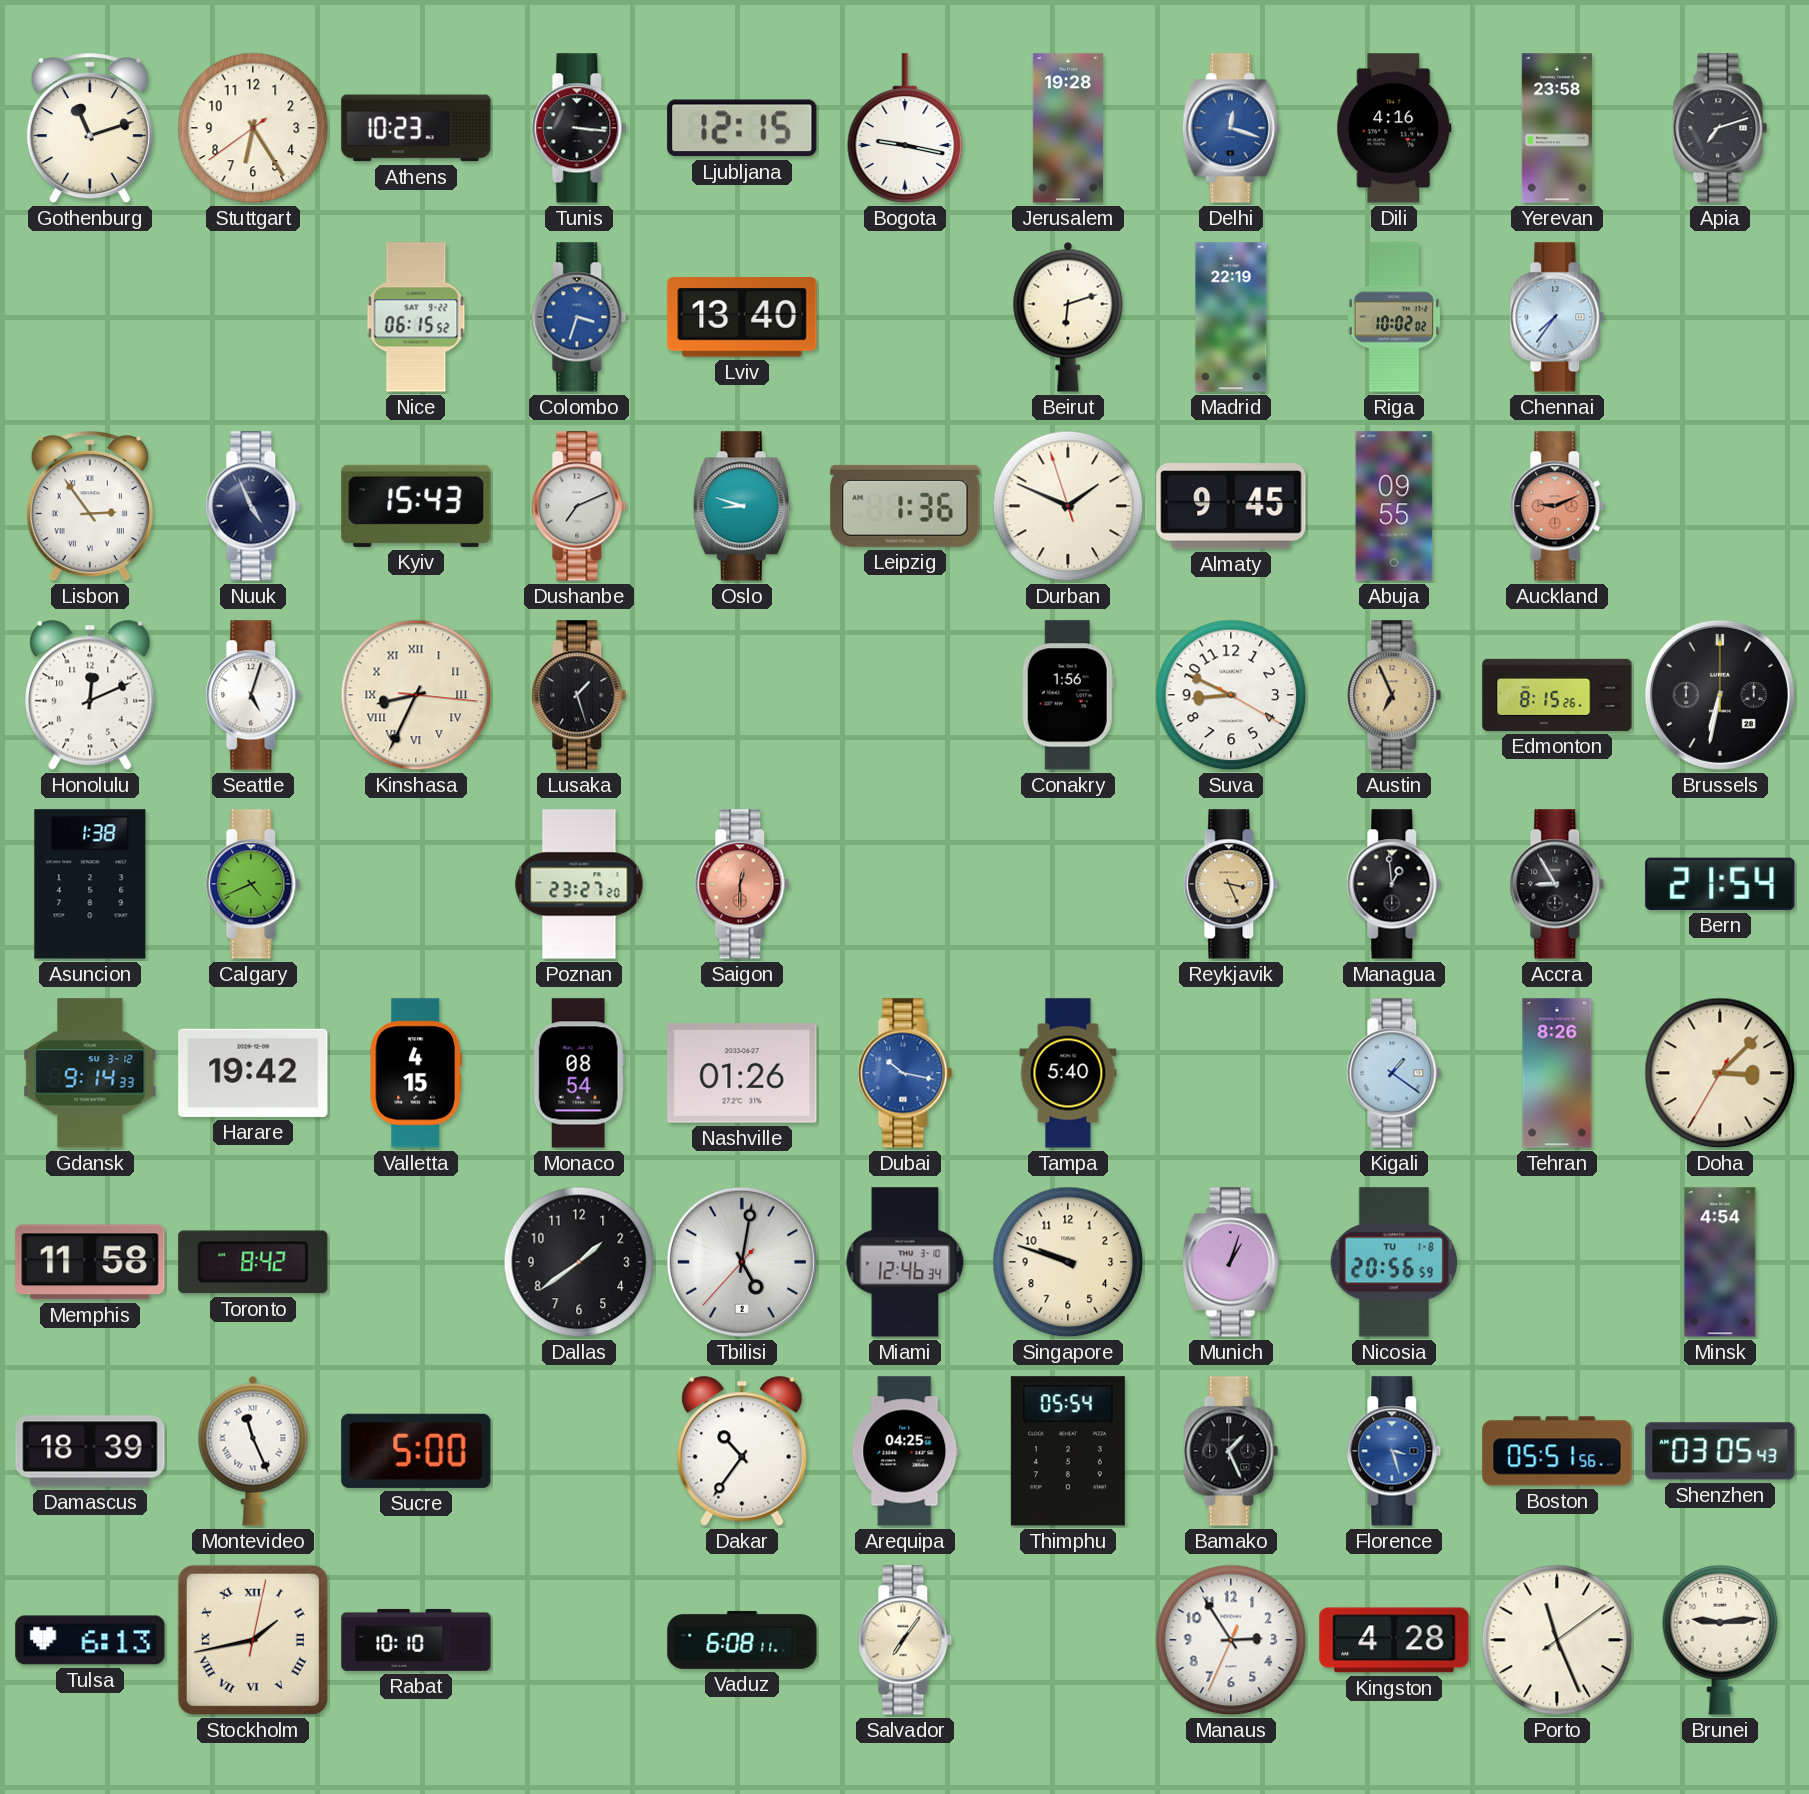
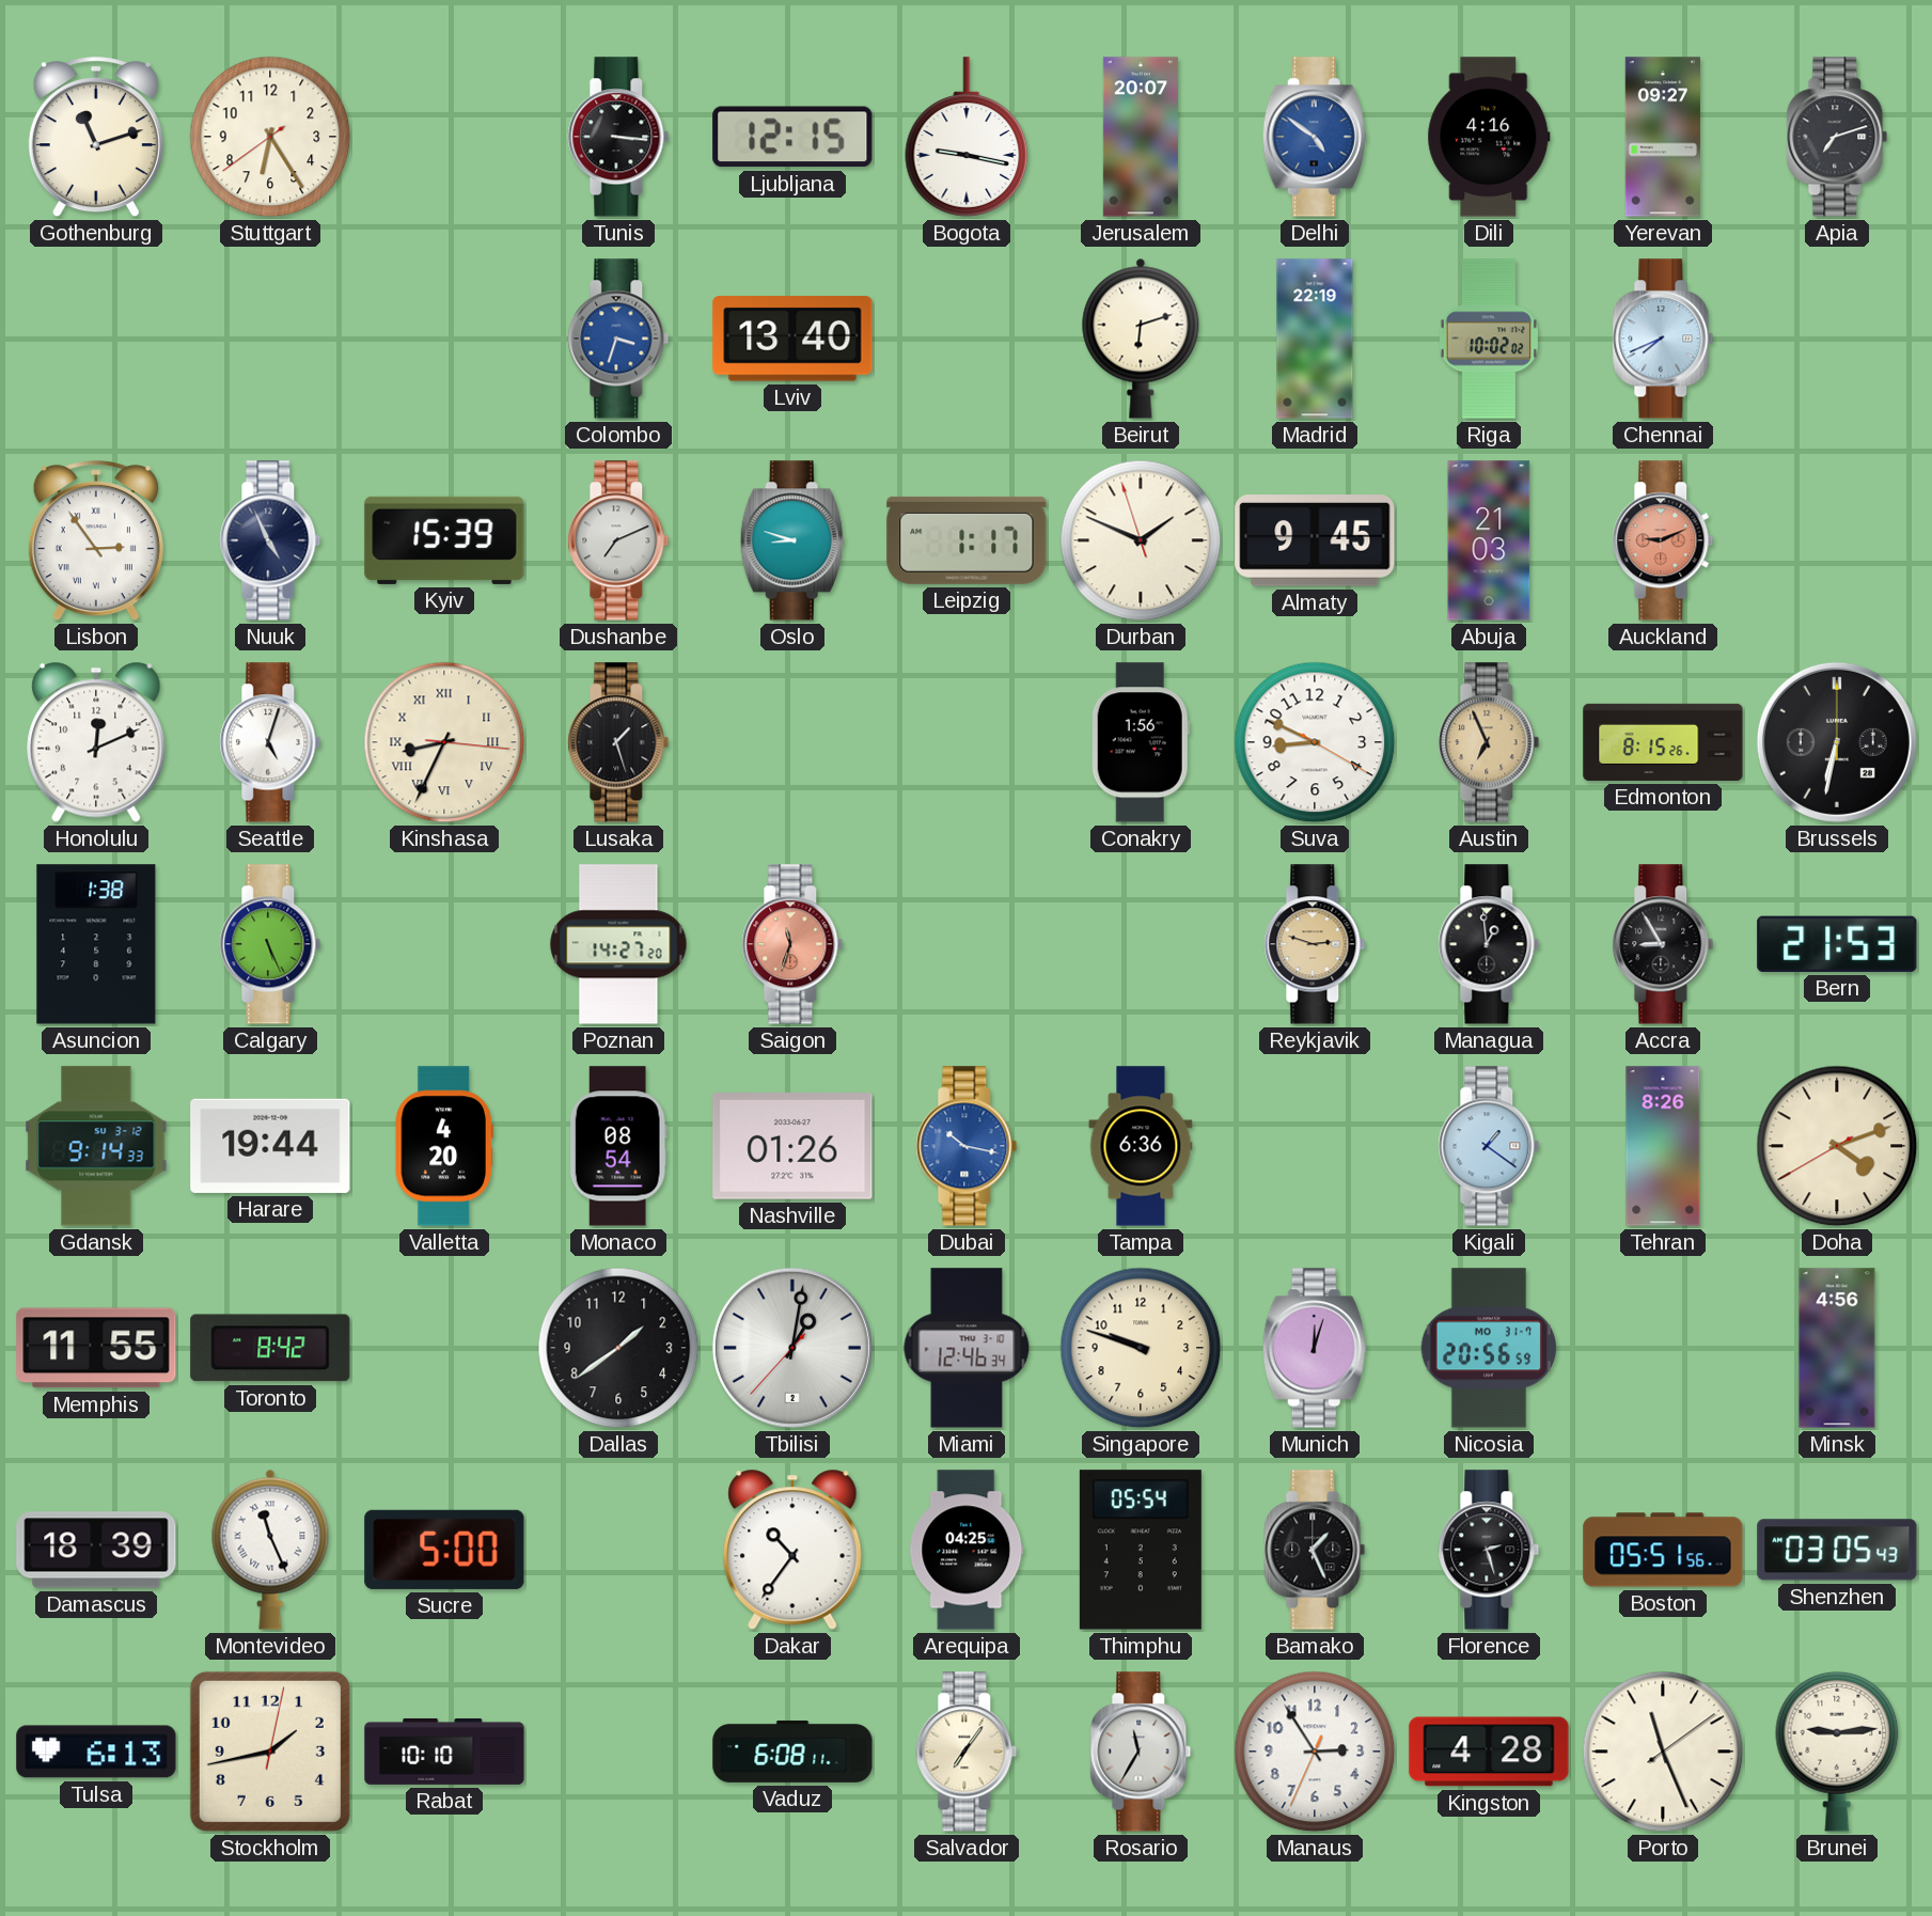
Athens: 10:23 -> none
Jerusalem: 19:28 -> 20:07
Delhi: 12:18 -> 4:51
Yerevan: 23:58 -> 09:27
Nice: 06:15 -> none
Chennai: 7:36 -> 7:41
Kyiv: 15:43 -> 15:39
Leipzig: 1:36 -> 1:17
Abuja: 09:55 -> 21:03
Calgary: 4:41 -> 5:26
Poznan: 23:27 -> 14:27
Saigon: 12:30 -> 11:33
Reykjavik: 3:26 -> 2:48
Bern: 21:54 -> 21:53
Harare: 19:42 -> 19:44
Valletta: 4:15 -> 4:20
Tampa: 5:40 -> 6:36
Doha: 3:07 -> 4:11
Memphis: 11:58 -> 11:55
Tbilisi: 5:01 -> 1:01
Munich: 1:03 -> 12:03
Nicosia date: TU 1-8 -> MO 31-7
Minsk: 4:54 -> 4:56
Florence: 3:27 -> 2:27
Florence dial: blue -> black
Stockholm numerals: Roman -> Arabic
Rosario: none -> 11:35
